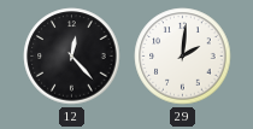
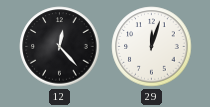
29: 2:01 -> 12:03
